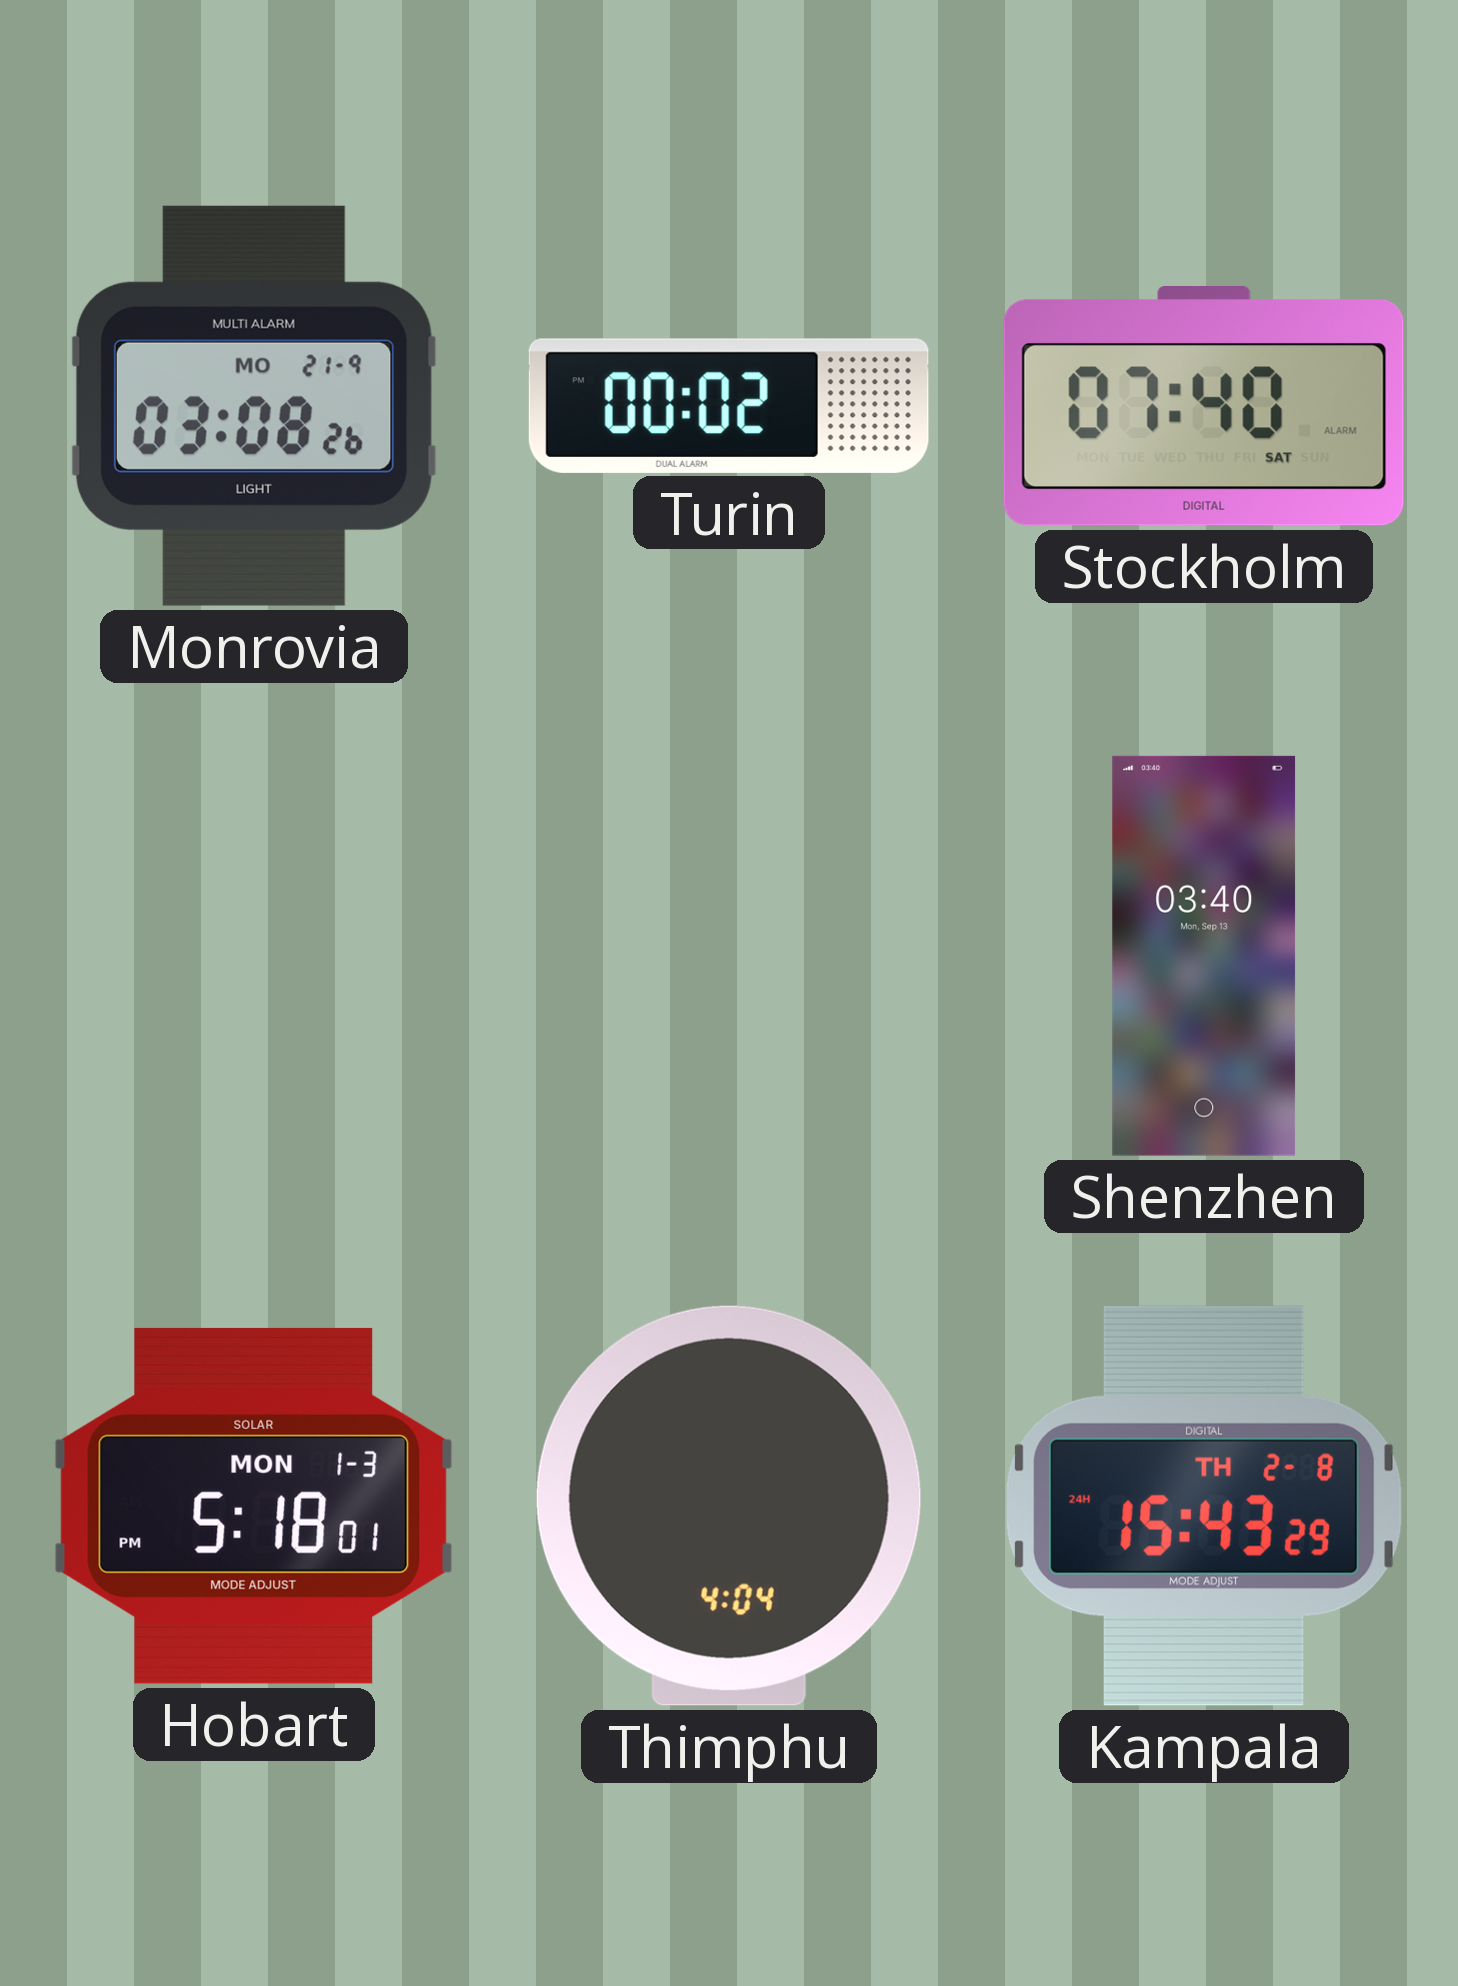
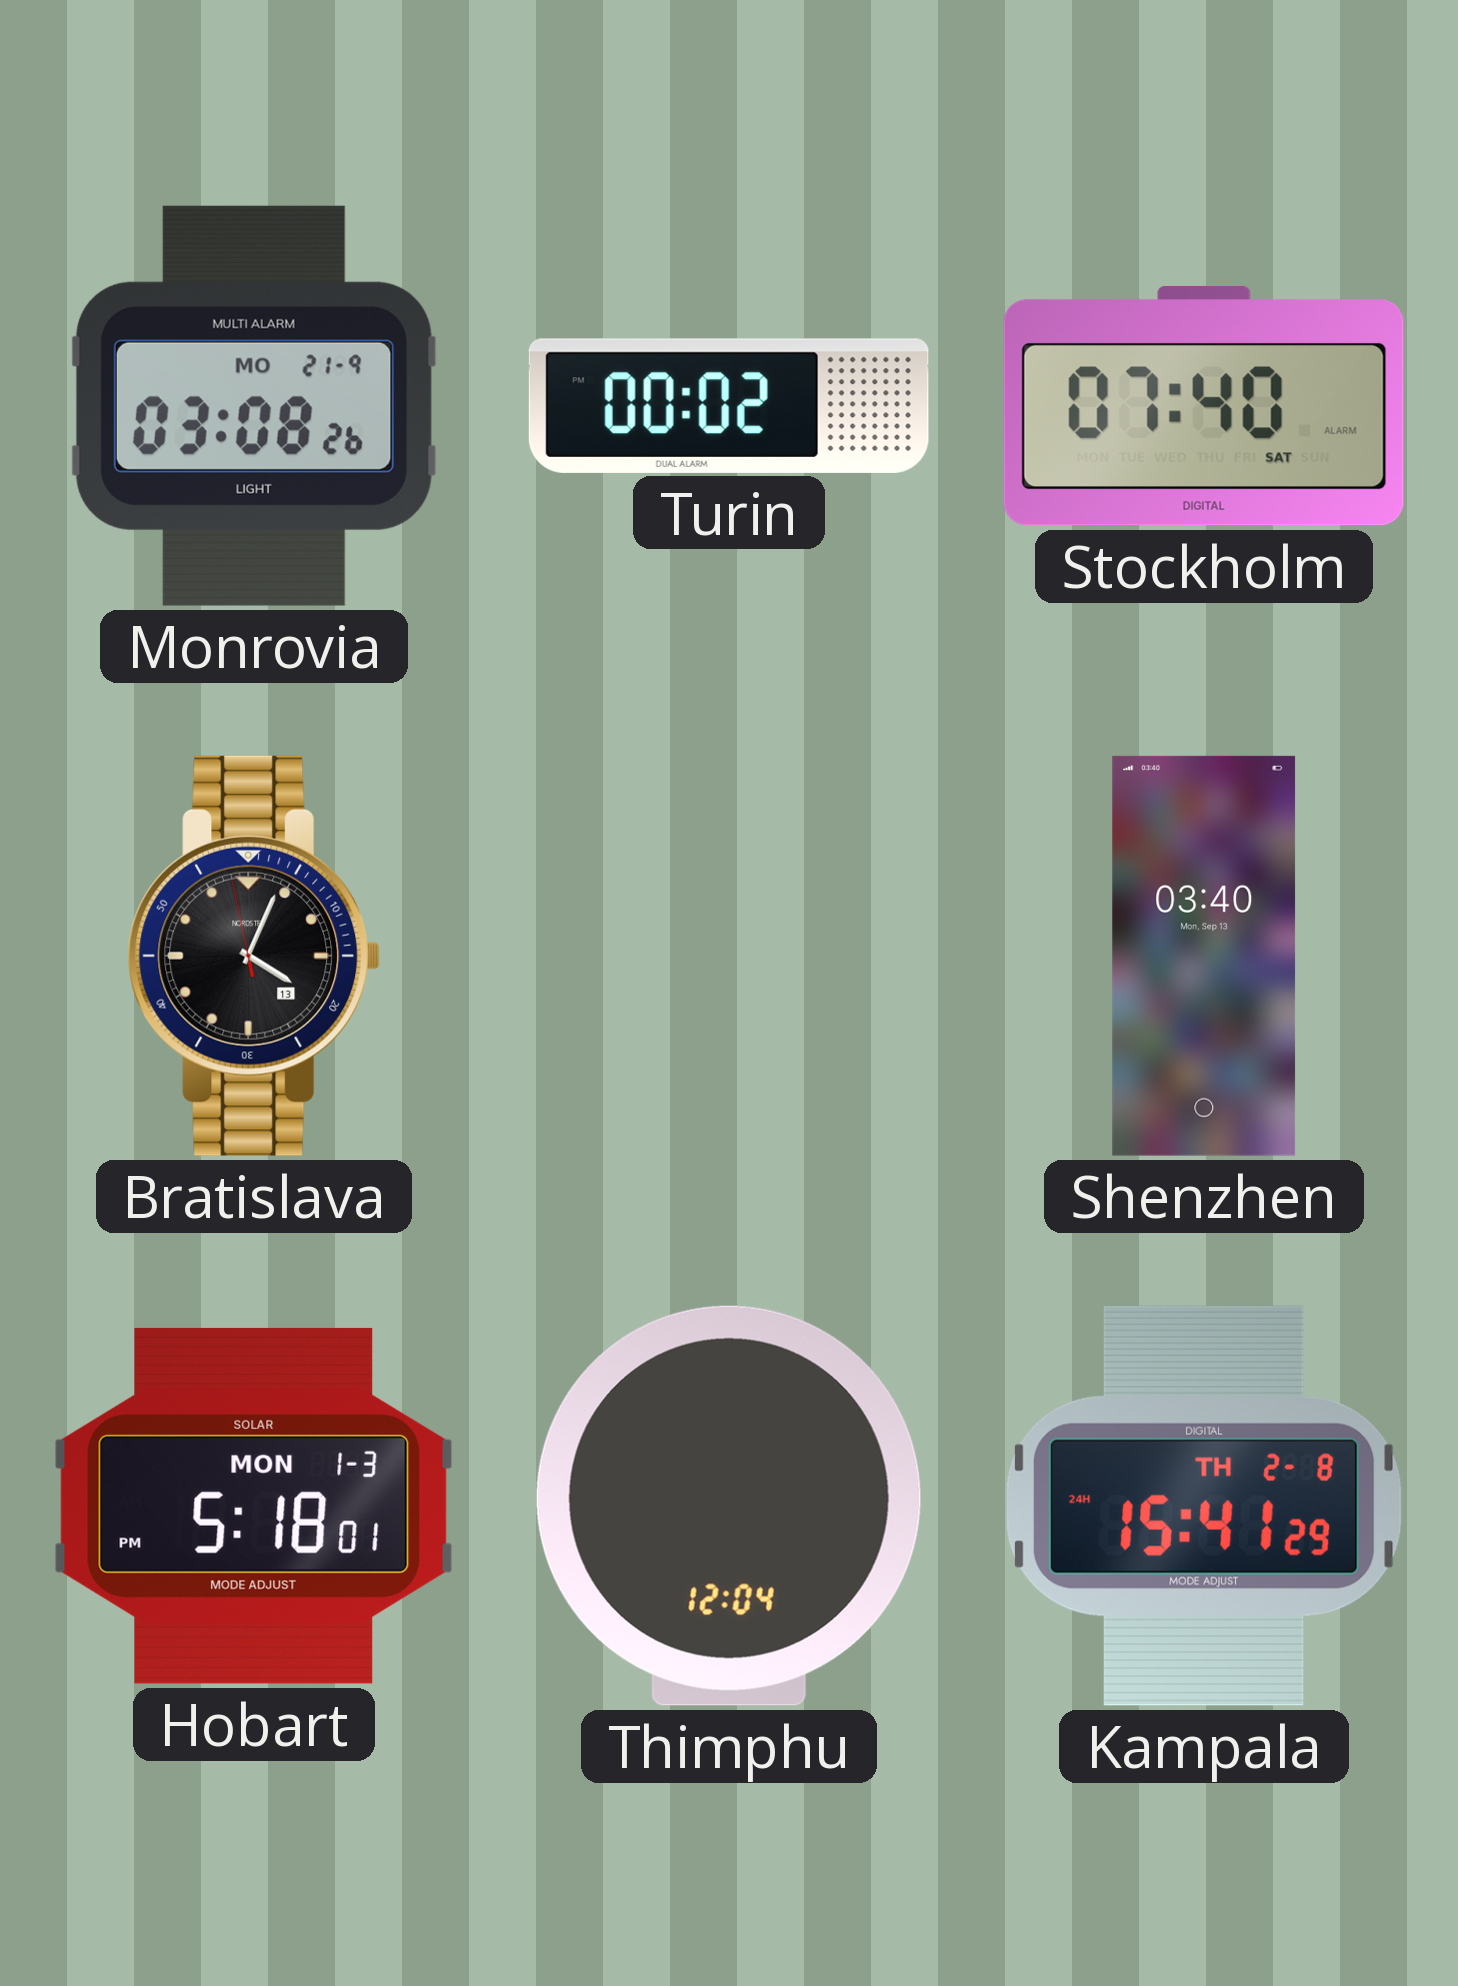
Bratislava: none -> 4:03
Thimphu: 4:04 -> 12:04
Kampala: 15:43 -> 15:41
